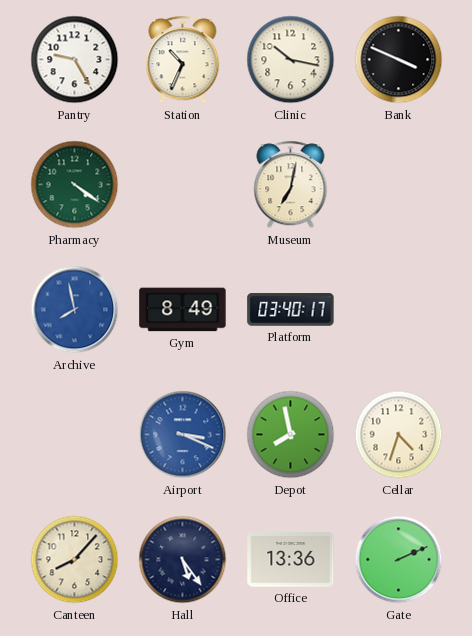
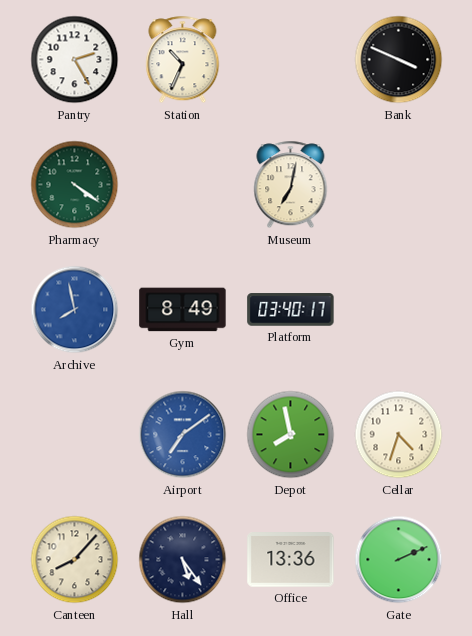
Pantry: 9:25 -> 2:25
Clinic: 10:17 -> none
Airport: 3:19 -> 7:09
